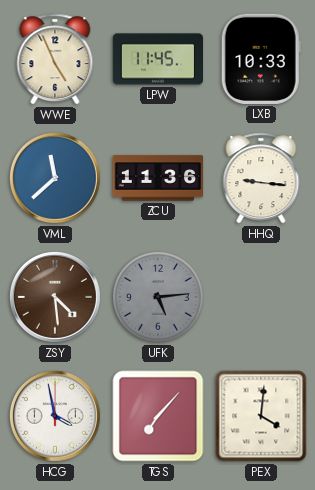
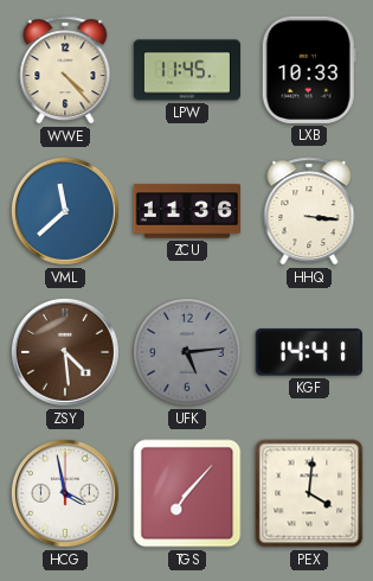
WWE: 4:56 -> 4:23
HHQ: 9:16 -> 3:16
KGF: none -> 14:41
